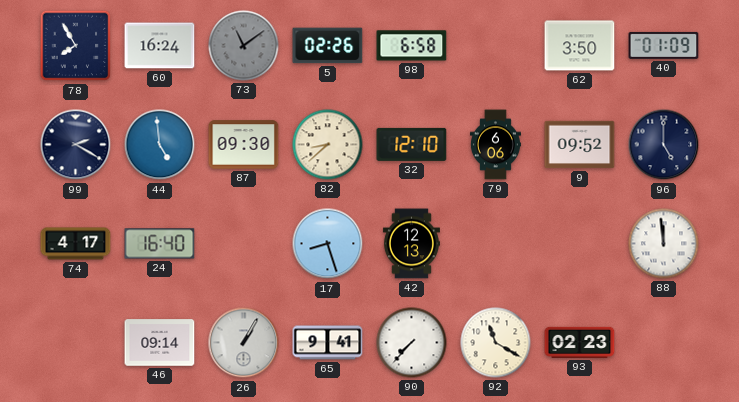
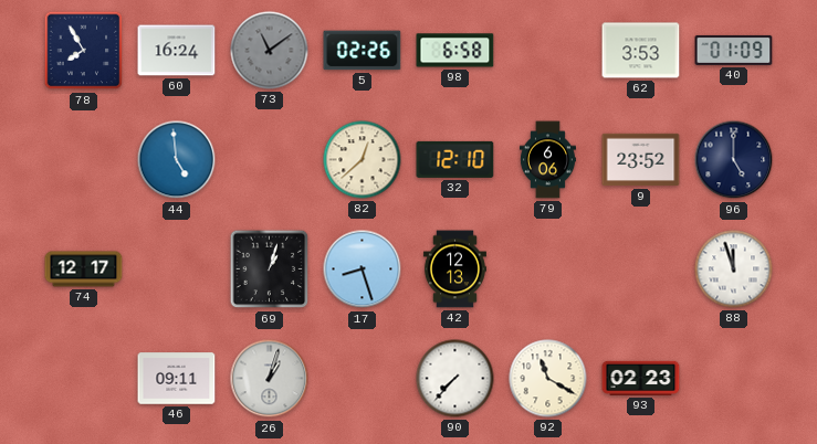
62: 3:50 -> 3:53
99: 2:20 -> none
87: 09:30 -> none
82: 8:38 -> 12:38
9: 09:52 -> 23:52
74: 4:17 -> 12:17
24: 16:40 -> none
69: none -> 1:03
88: 11:59 -> 11:57
46: 09:14 -> 09:11
26: 1:05 -> 1:03
65: 9:41 -> none
